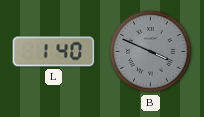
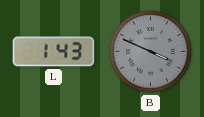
L: 1:40 -> 1:43
